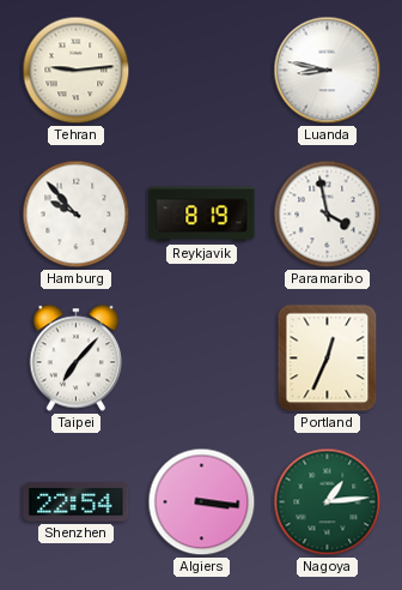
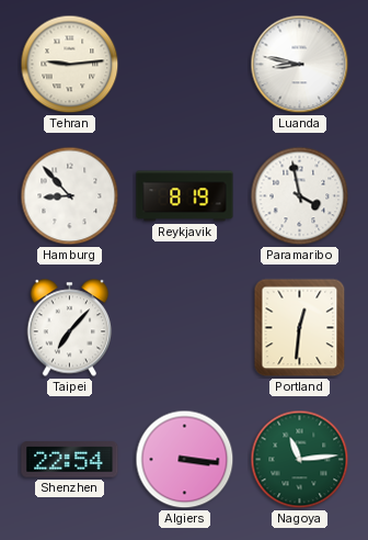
Hamburg: 9:53 -> 8:53
Portland: 12:34 -> 12:31
Nagoya: 1:14 -> 11:14
